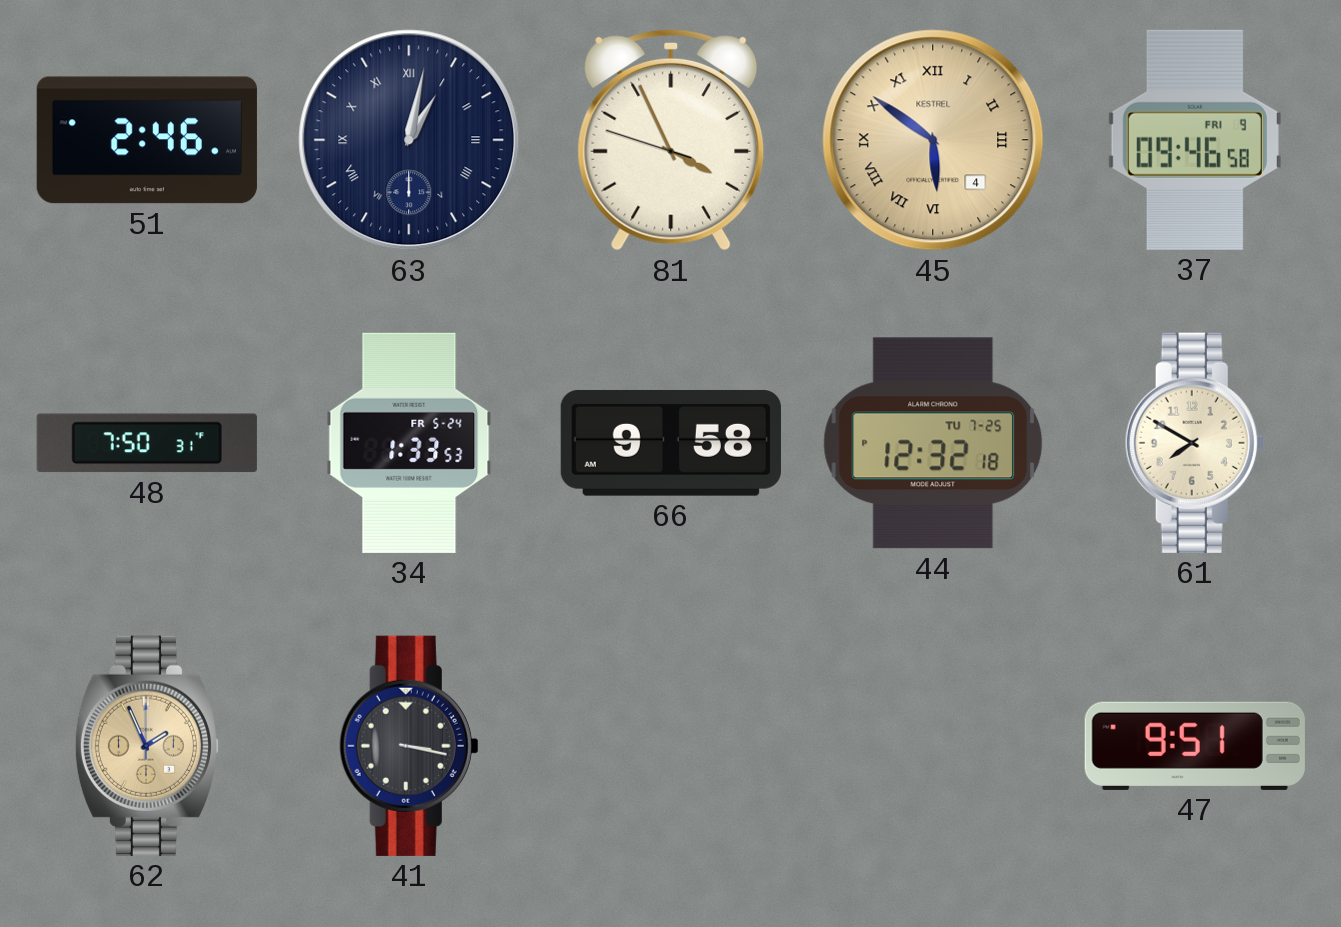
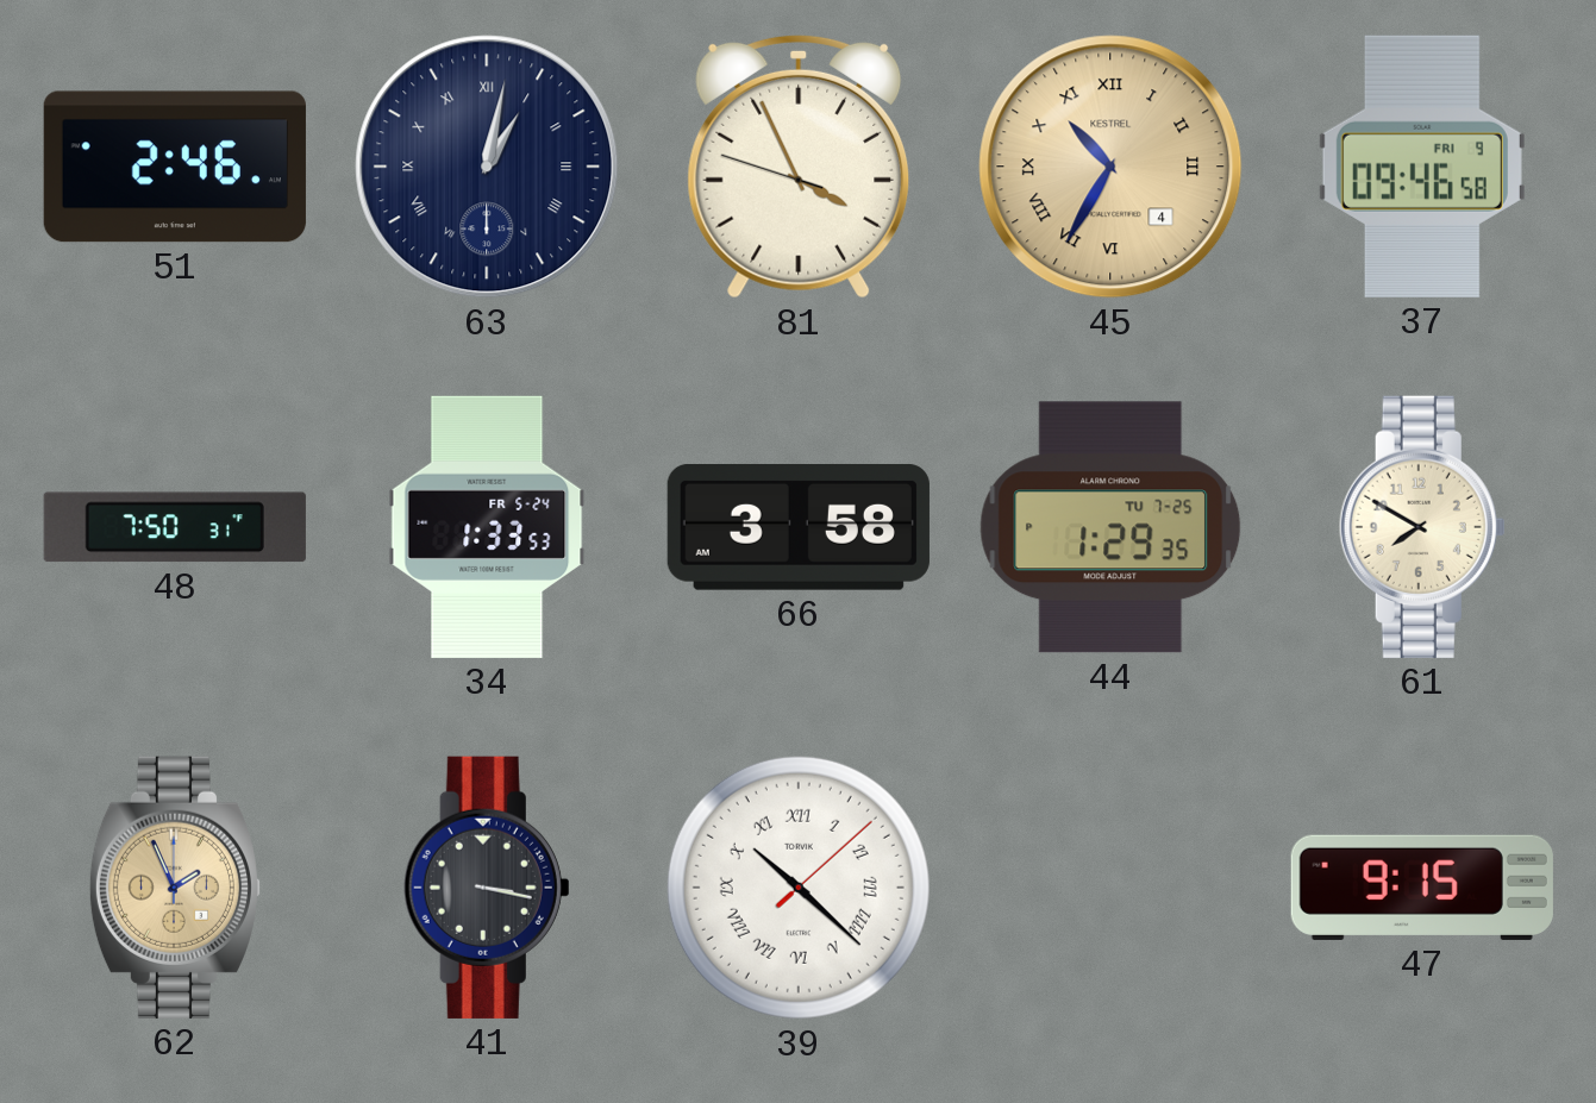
45: 5:51 -> 10:35
66: 9:58 -> 3:58
44: 12:32 -> 1:29
39: none -> 10:22
47: 9:51 -> 9:15
